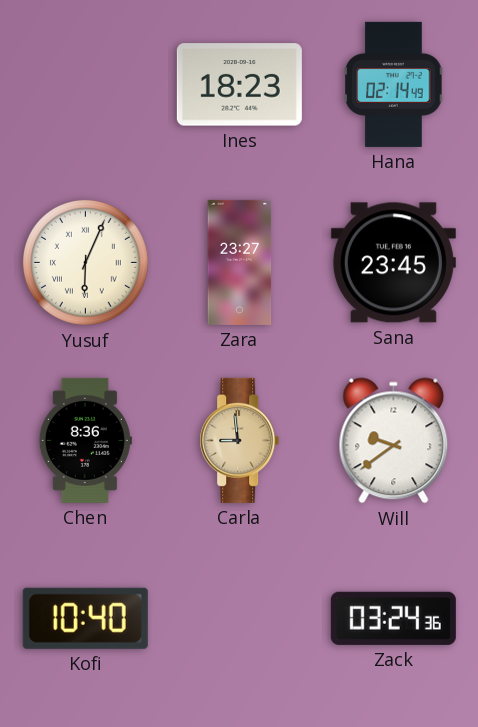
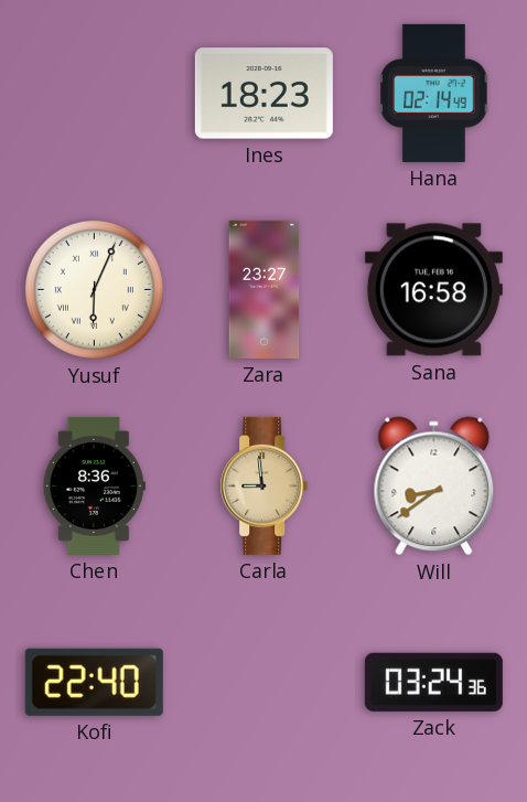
Sana: 23:45 -> 16:58
Will: 9:39 -> 8:39
Kofi: 10:40 -> 22:40
